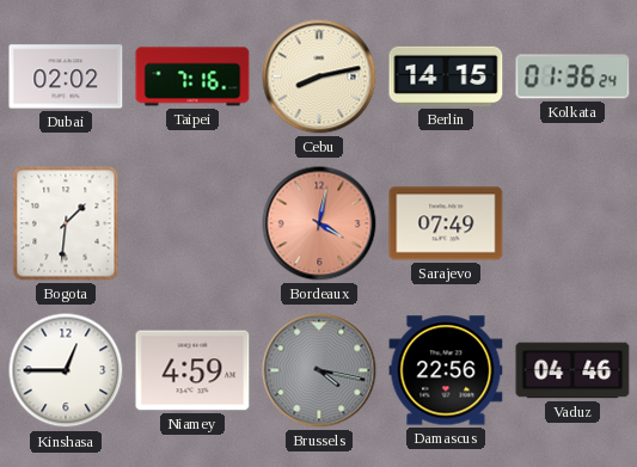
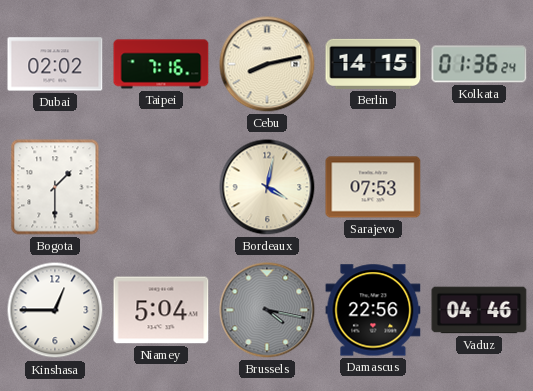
Bogota: 1:31 -> 1:30
Bordeaux dial: salmon -> cream
Sarajevo: 07:49 -> 07:53
Niamey: 4:59 -> 5:04
